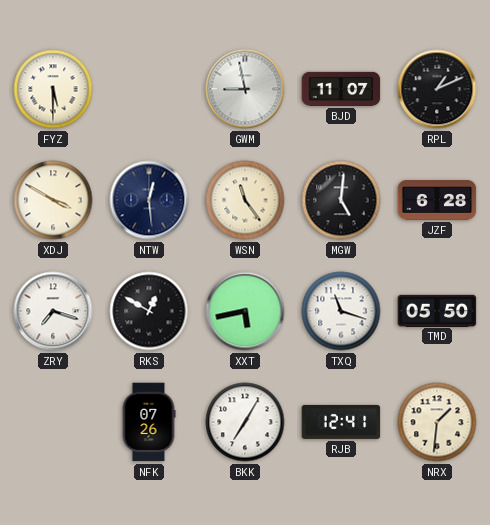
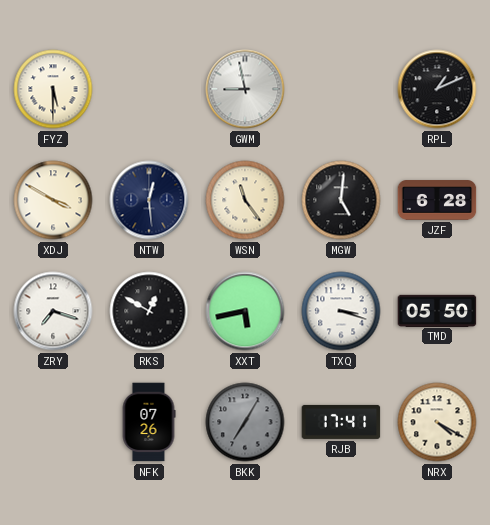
BJD: 11:07 -> none
TXQ: 11:18 -> 3:18
BKK dial: white -> grey
RJB: 12:41 -> 17:41
NRX: 1:31 -> 4:20
